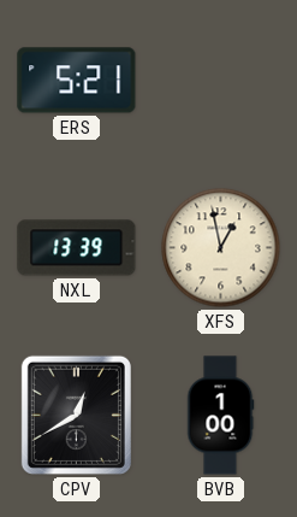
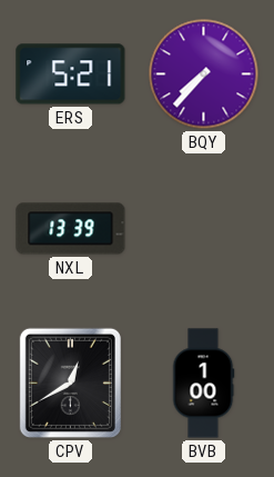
BQY: none -> 7:37
XFS: 12:58 -> none
